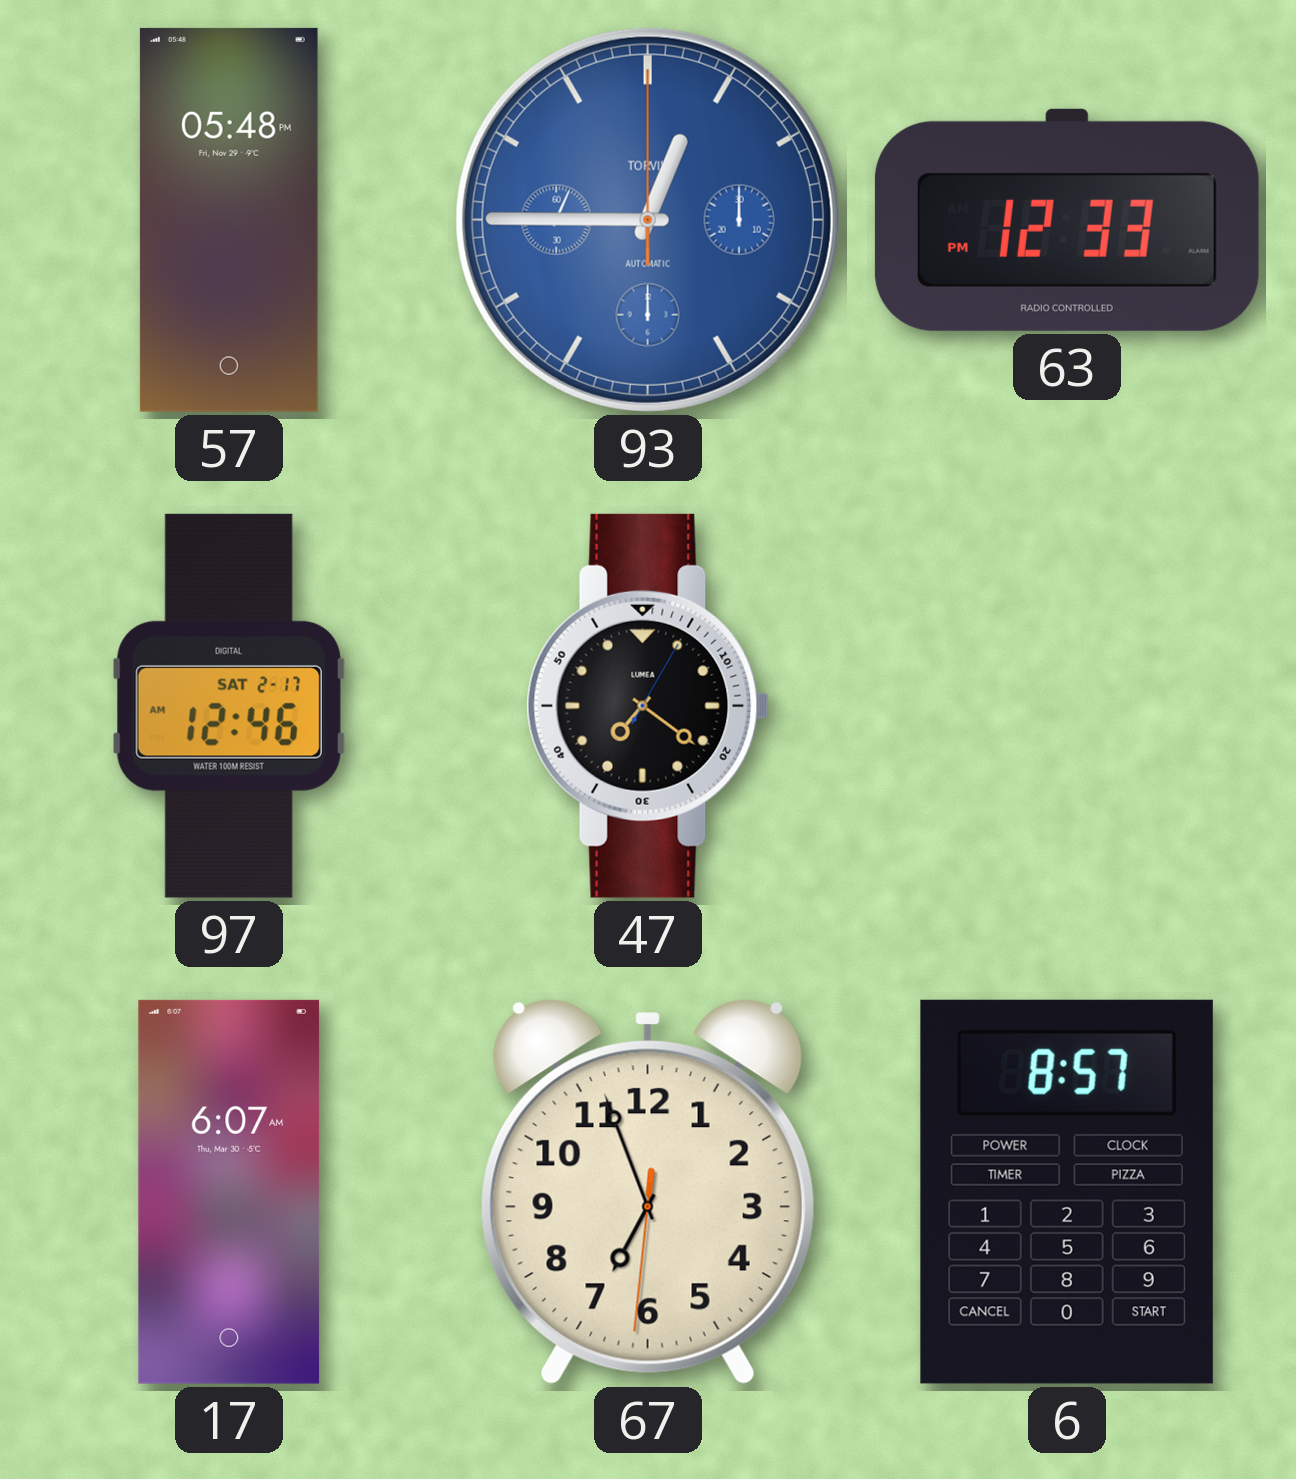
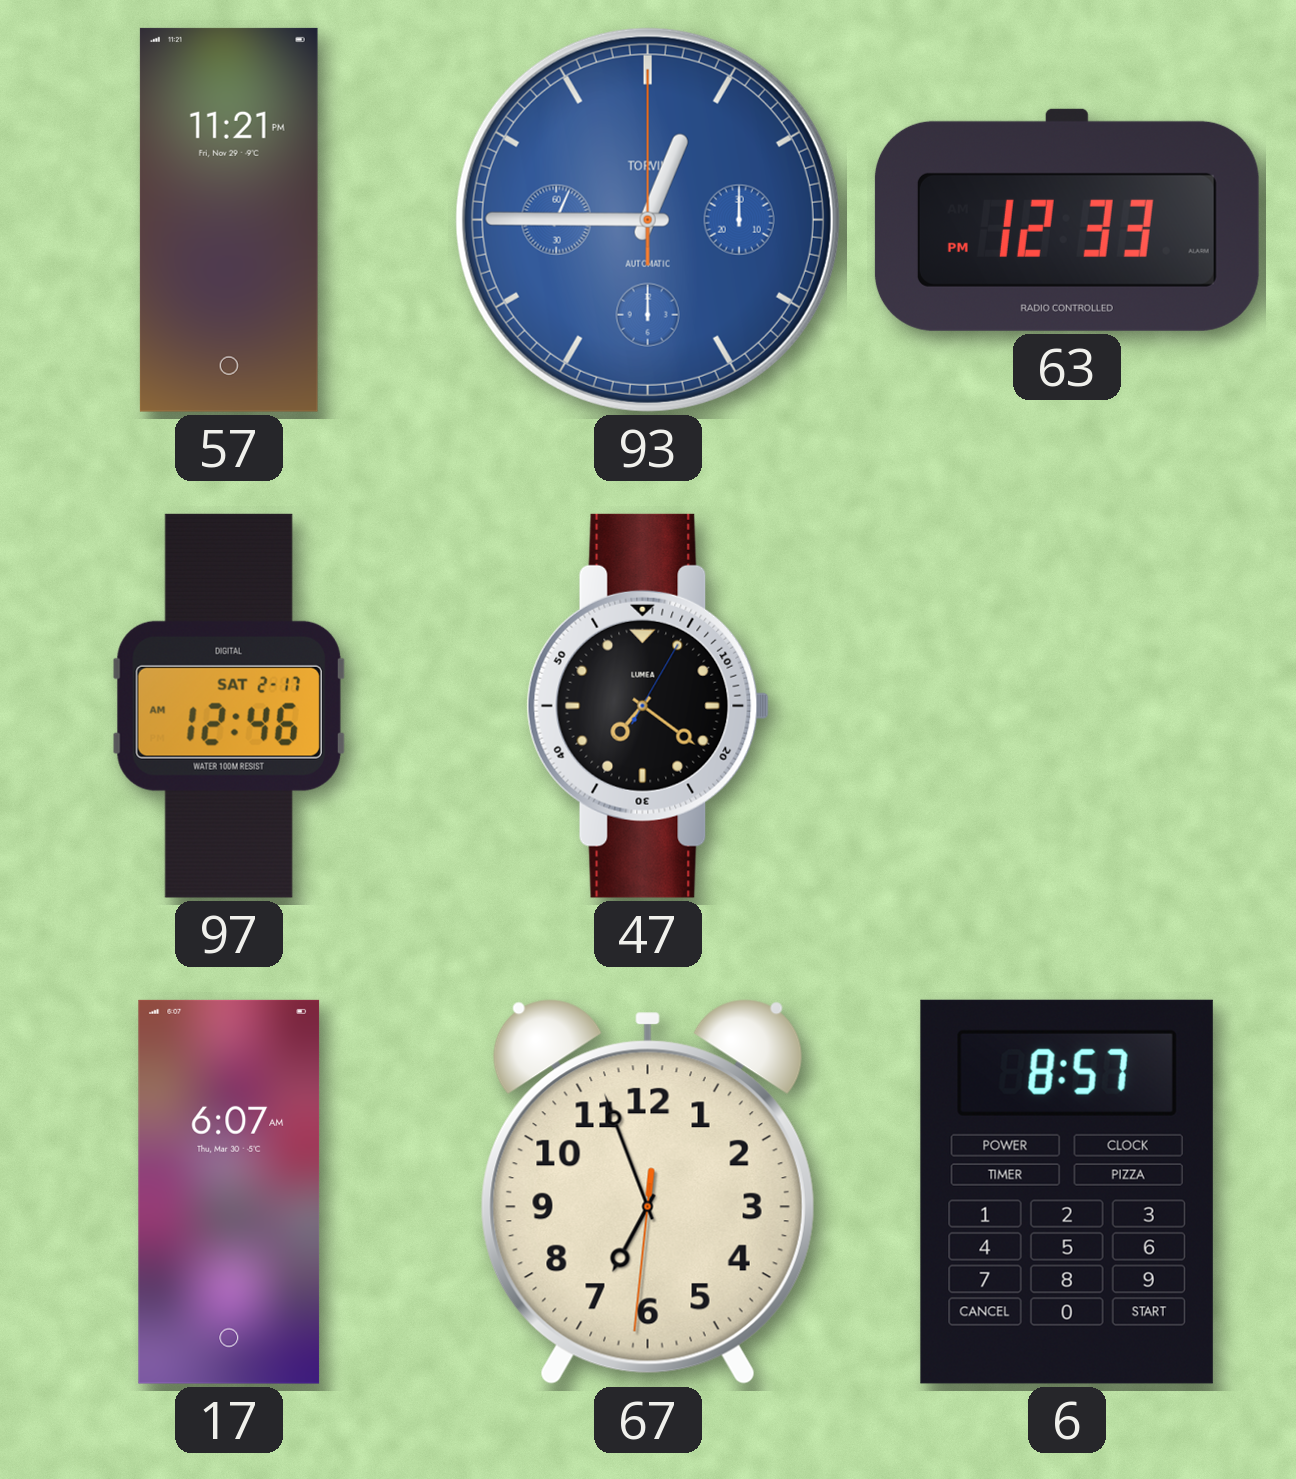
57: 05:48 -> 11:21
